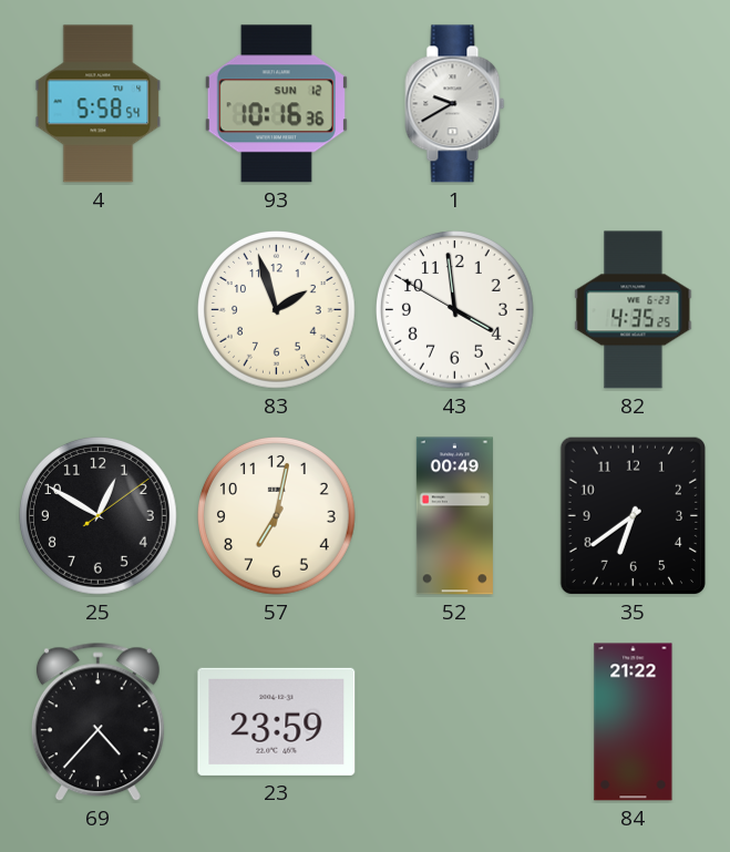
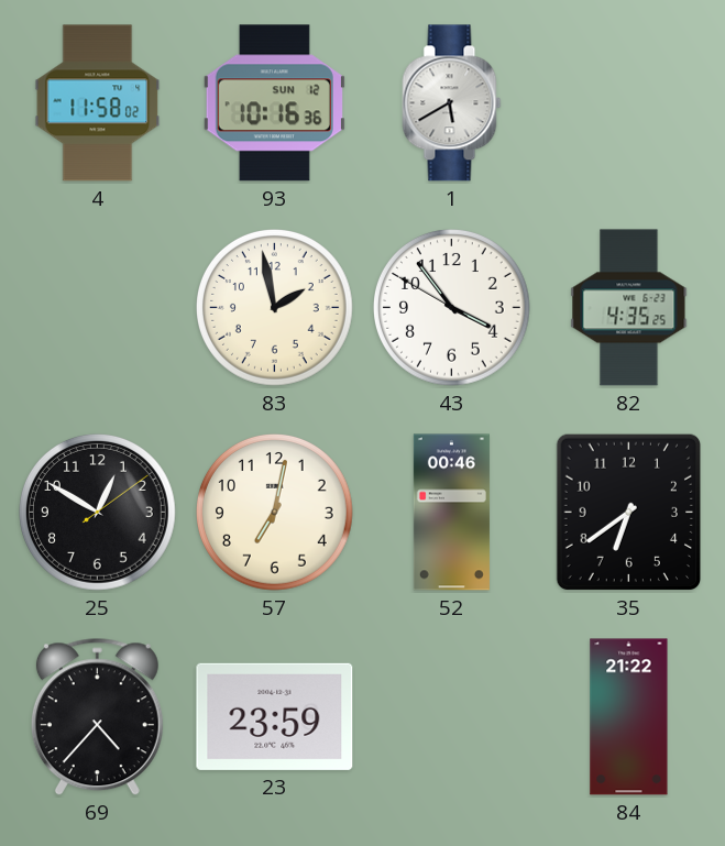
4: 5:58 -> 11:58
1: 9:40 -> 5:40
83: 1:57 -> 1:58
43: 3:58 -> 3:53
52: 00:49 -> 00:46
